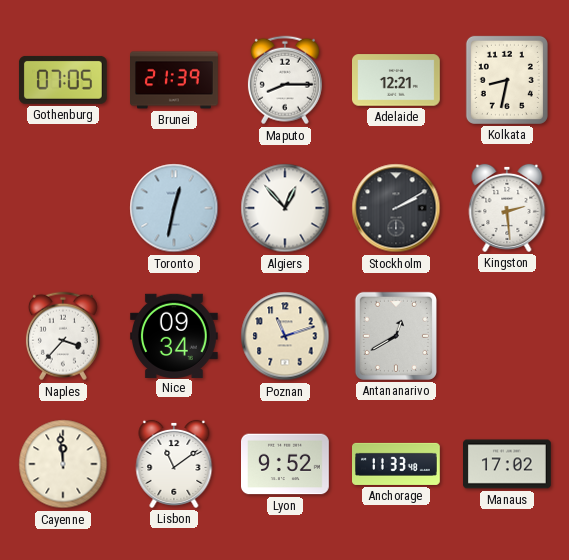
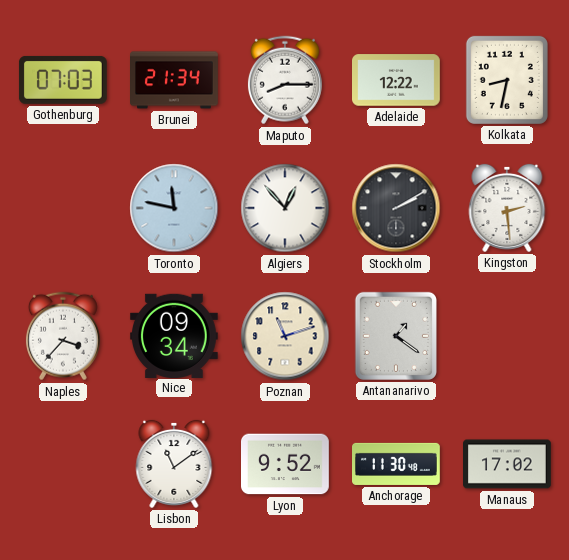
Gothenburg: 07:05 -> 07:03
Brunei: 21:39 -> 21:34
Adelaide: 12:21 -> 12:22
Toronto: 12:32 -> 11:47
Antananarivo: 12:40 -> 1:21
Cayenne: 11:59 -> none
Anchorage: 11:33 -> 11:30
